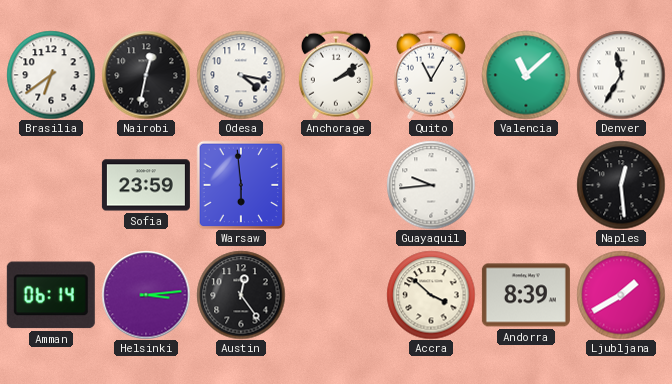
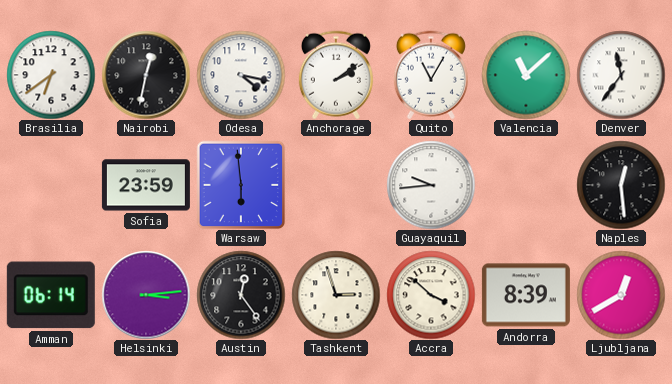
Denver: 11:35 -> 11:36
Tashkent: none -> 2:57
Ljubljana: 1:40 -> 12:40
